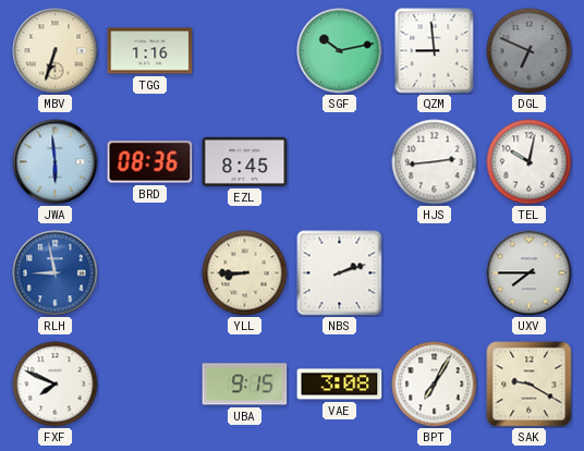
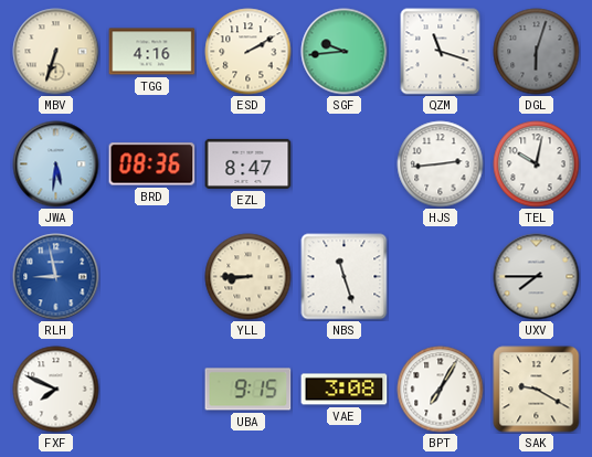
TGG: 1:16 -> 4:16
ESD: none -> 2:10
SGF: 10:13 -> 9:44
QZM: 8:59 -> 11:18
DGL: 6:49 -> 6:03
JWA: 5:59 -> 5:31
EZL: 8:45 -> 8:47
NBS: 2:12 -> 11:27
